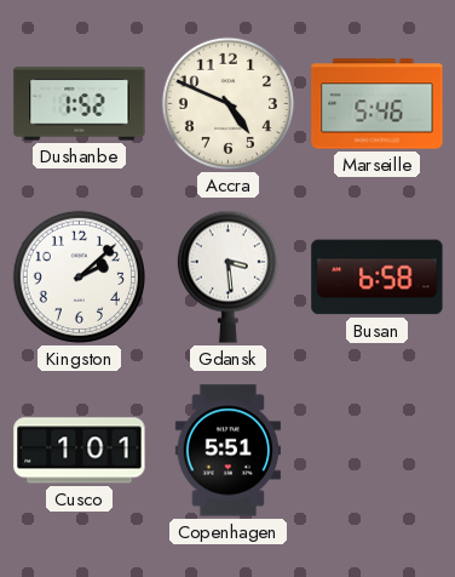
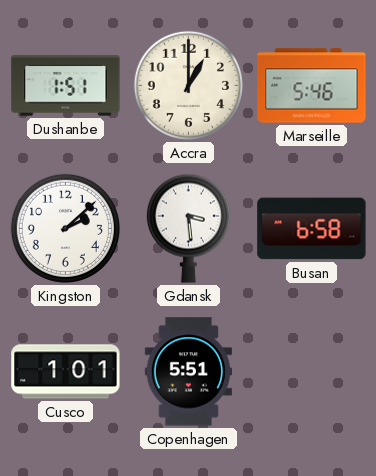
Dushanbe: 1:52 -> 1:51
Accra: 4:49 -> 1:00
